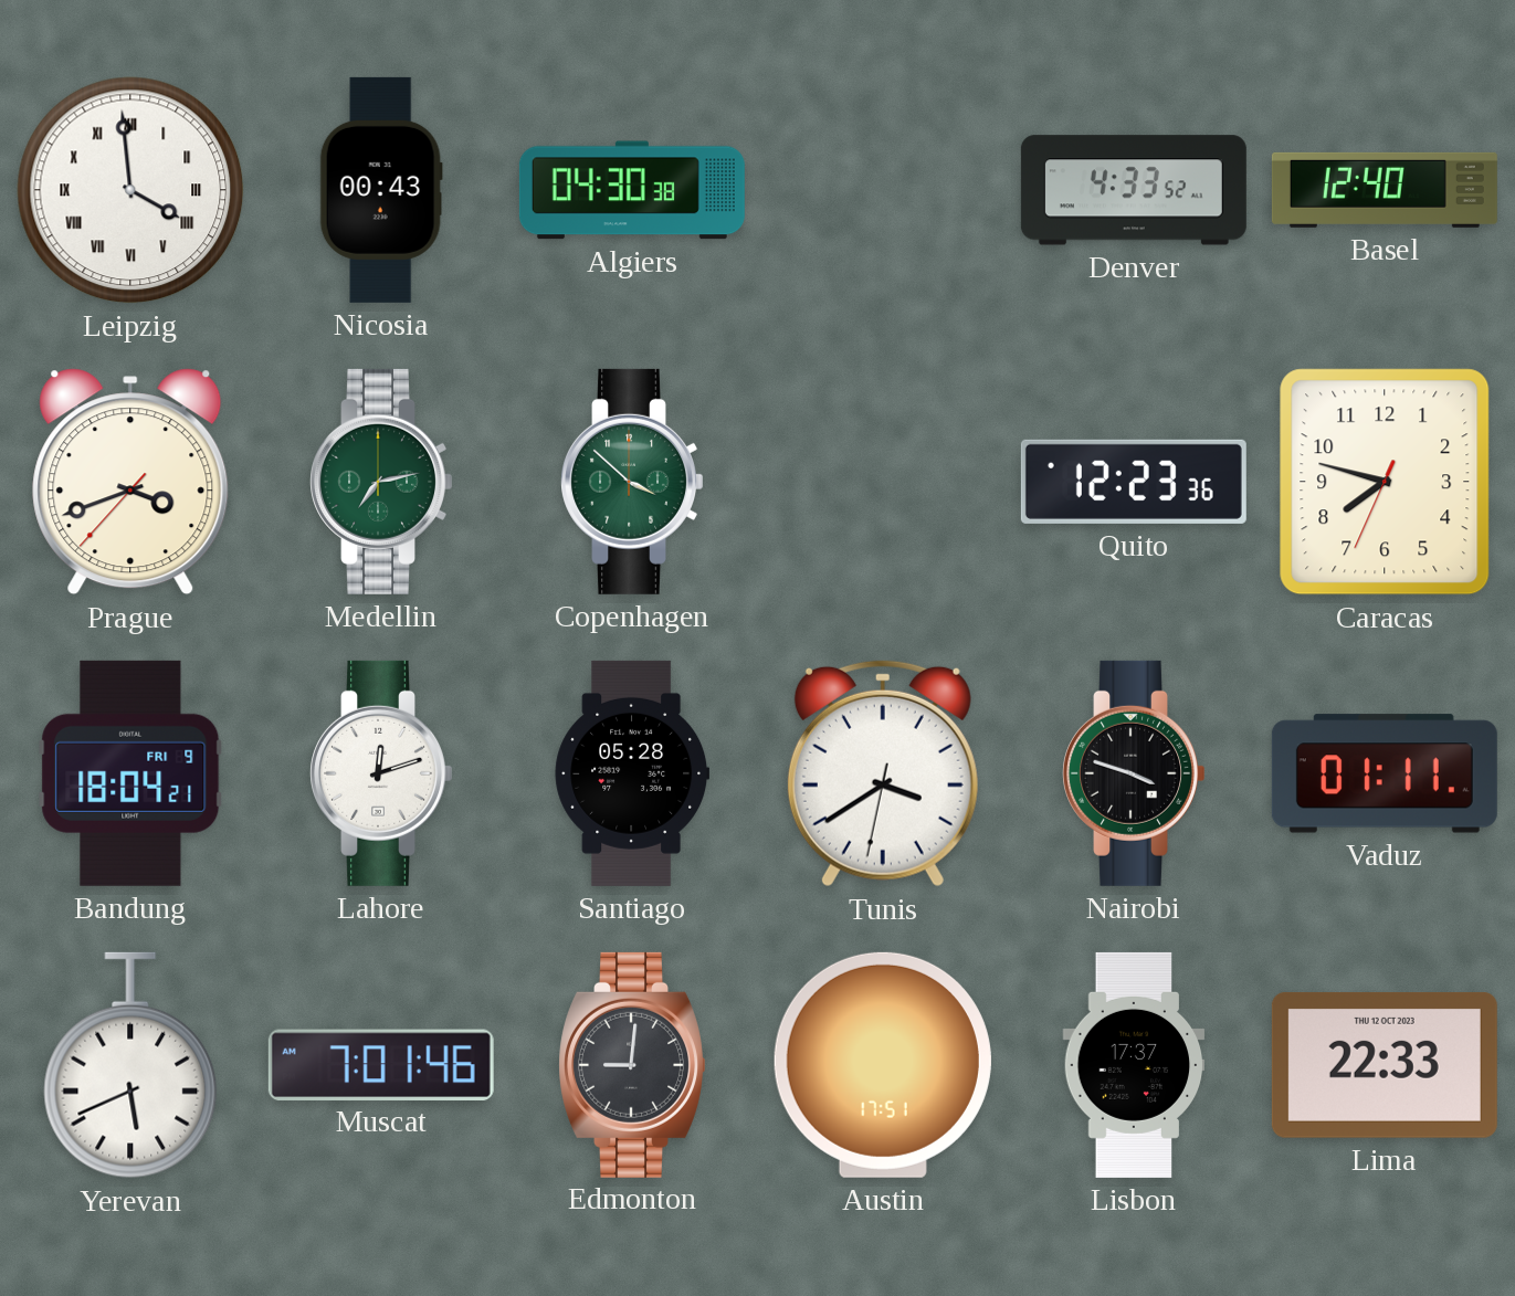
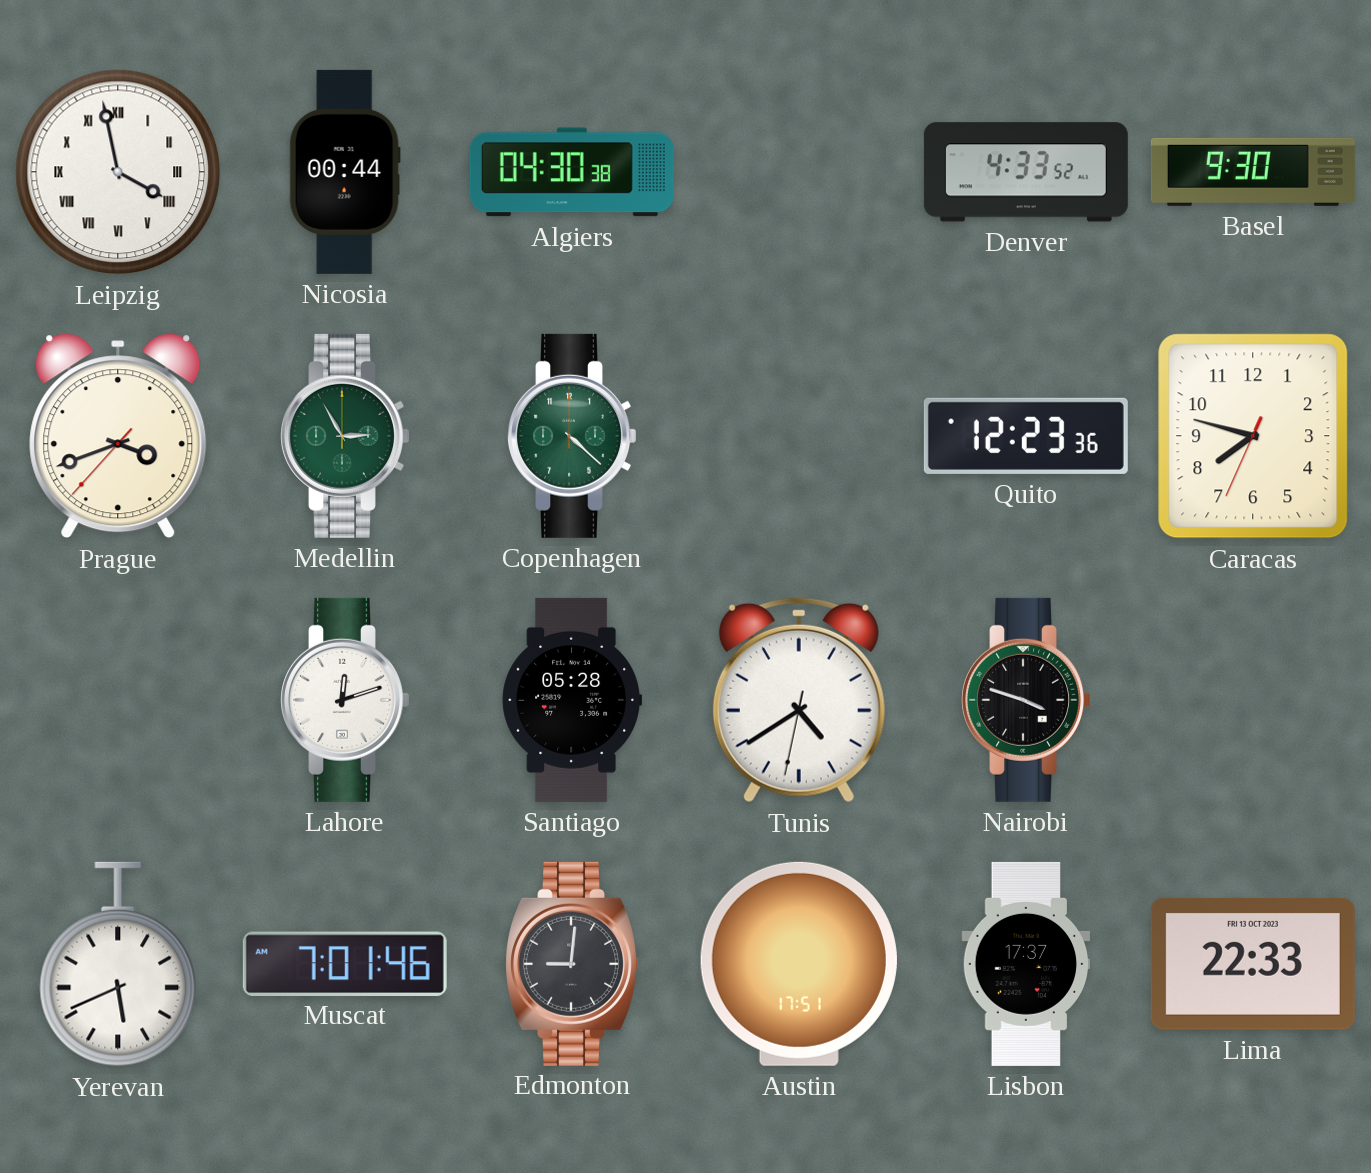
Leipzig: 3:59 -> 3:58
Nicosia: 00:43 -> 00:44
Basel: 12:40 -> 9:30
Medellin: 7:13 -> 2:55
Copenhagen: 3:52 -> 4:22
Bandung: 18:04 -> none
Tunis: 3:39 -> 4:39
Vaduz: 01:11 -> none
Lima date: THU 12 OCT 2023 -> FRI 13 OCT 2023
